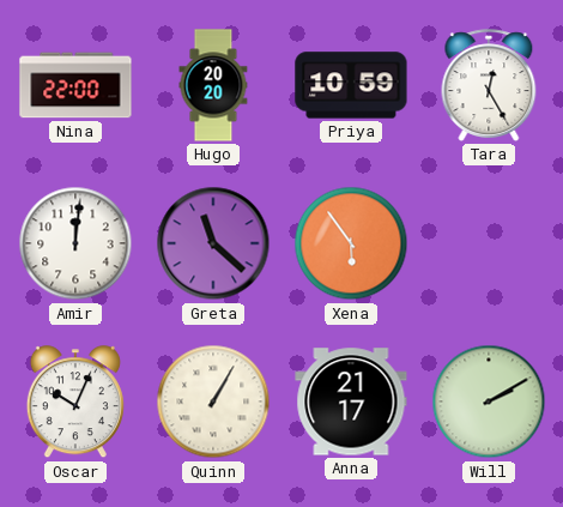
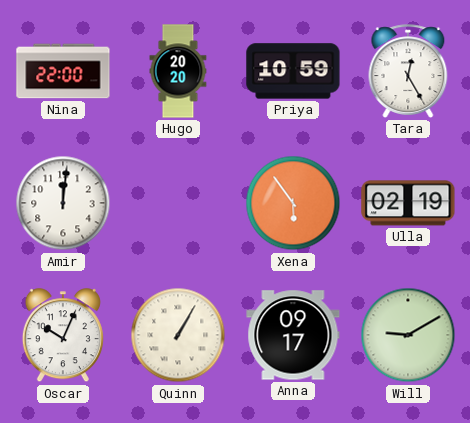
Greta: 11:22 -> none
Ulla: none -> 02:19
Anna: 21:17 -> 09:17
Will: 2:10 -> 9:10
